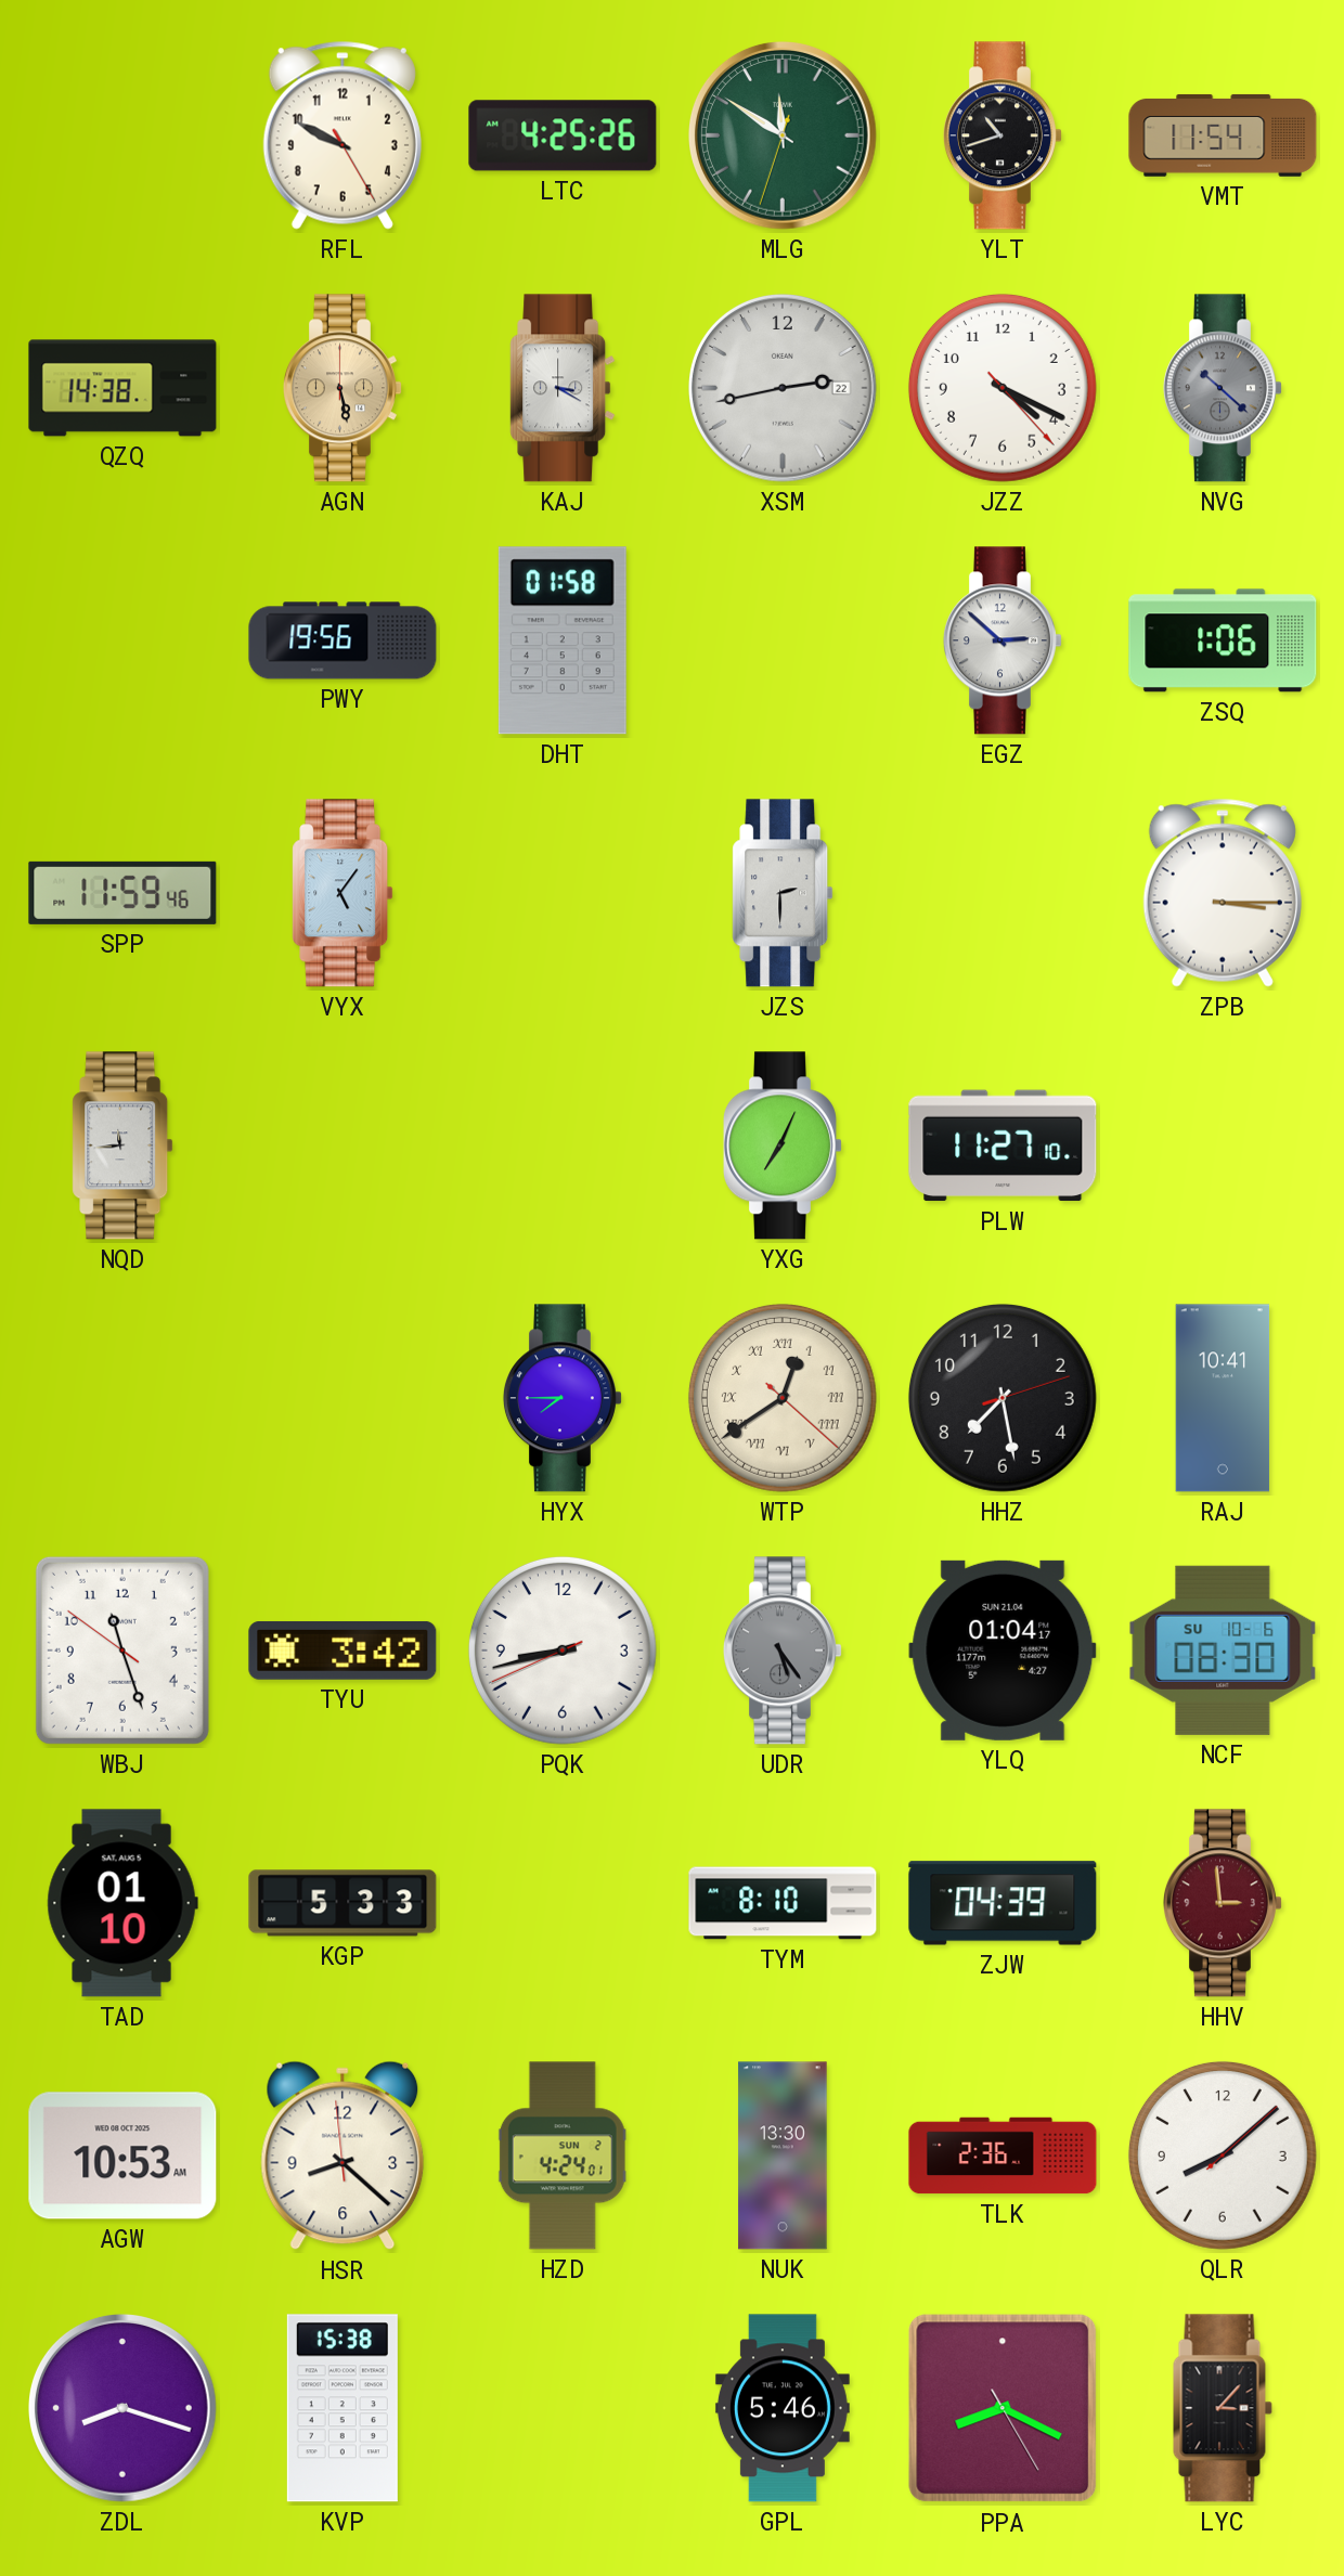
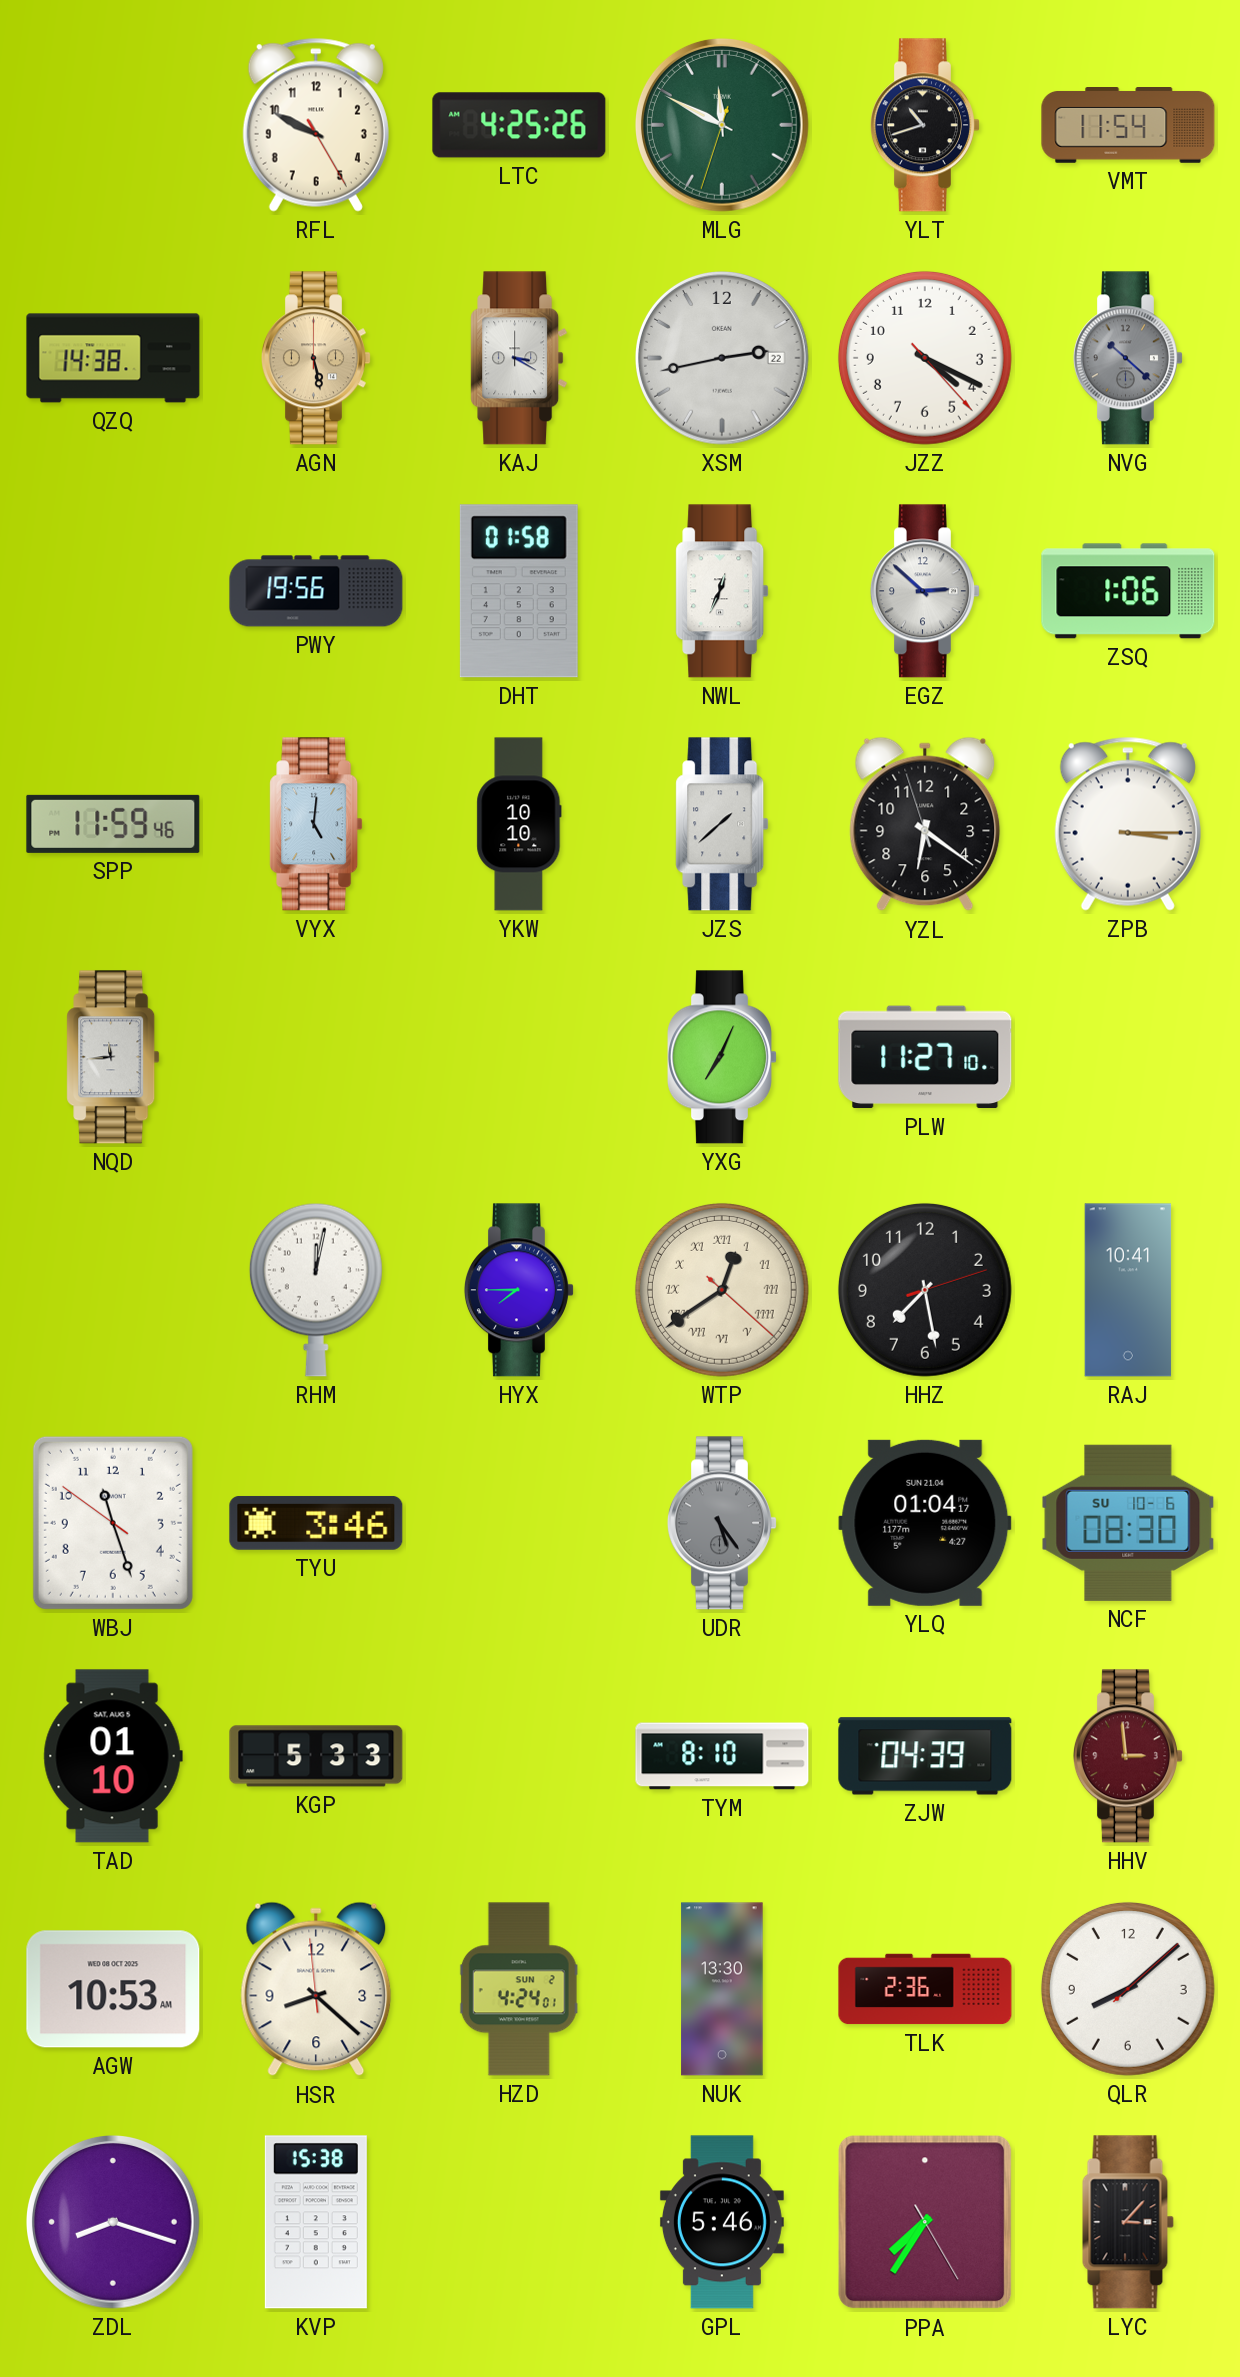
MLG: 11:50 -> 11:49
NWL: none -> 12:34
VYX: 5:06 -> 5:01
YKW: none -> 10:10
JZS: 2:30 -> 1:38
YZL: none -> 6:20
RHM: none -> 12:02
TYU: 3:42 -> 3:46
PQK: 8:42 -> none
PPA: 8:19 -> 7:35
